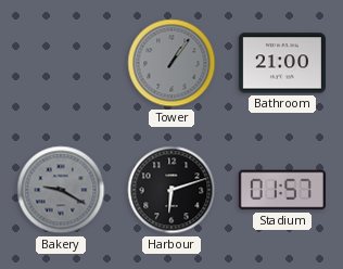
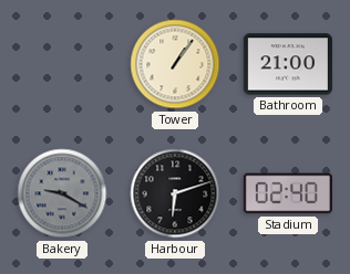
Tower dial: grey -> cream
Stadium: 01:57 -> 02:40
